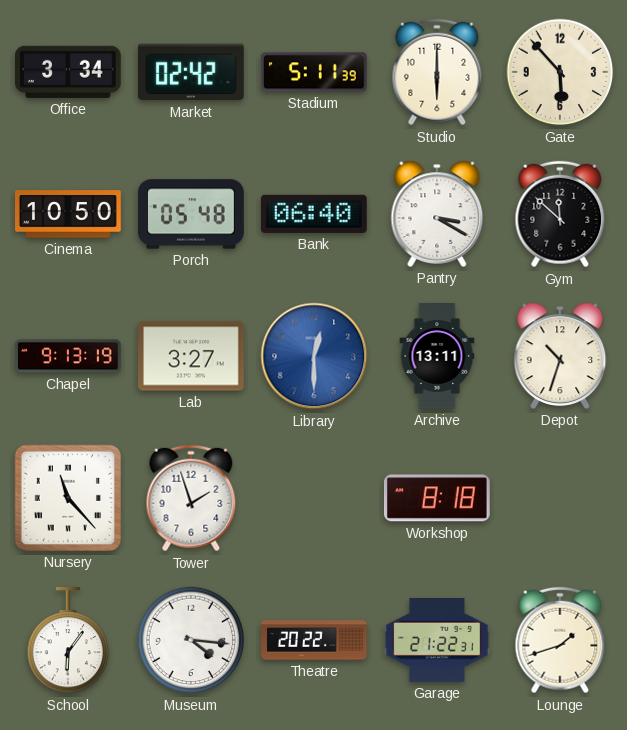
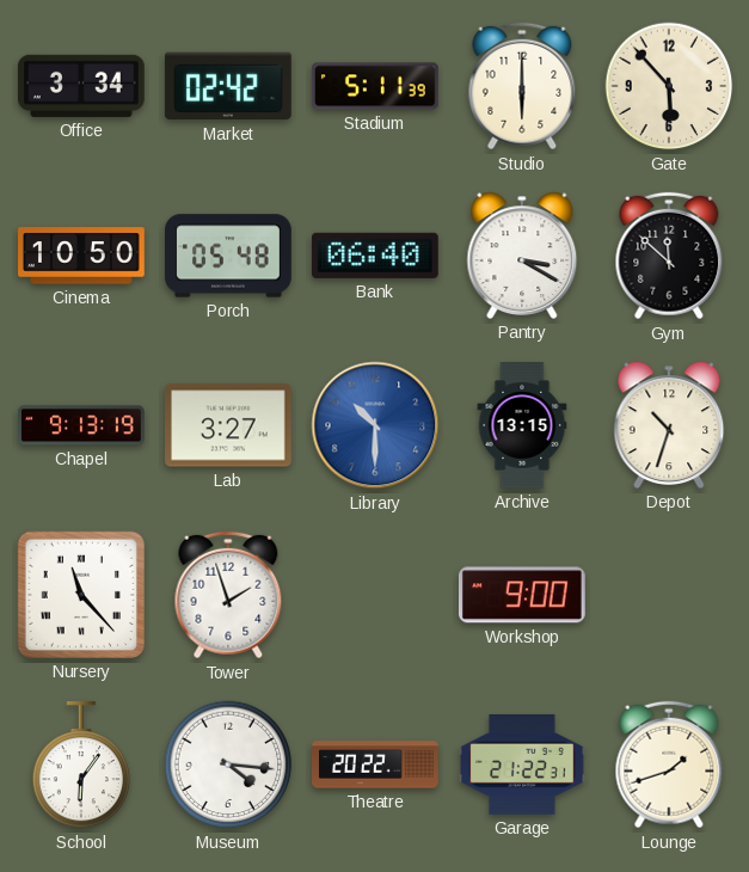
Library: 12:30 -> 10:30
Archive: 13:11 -> 13:15
Workshop: 8:18 -> 9:00
